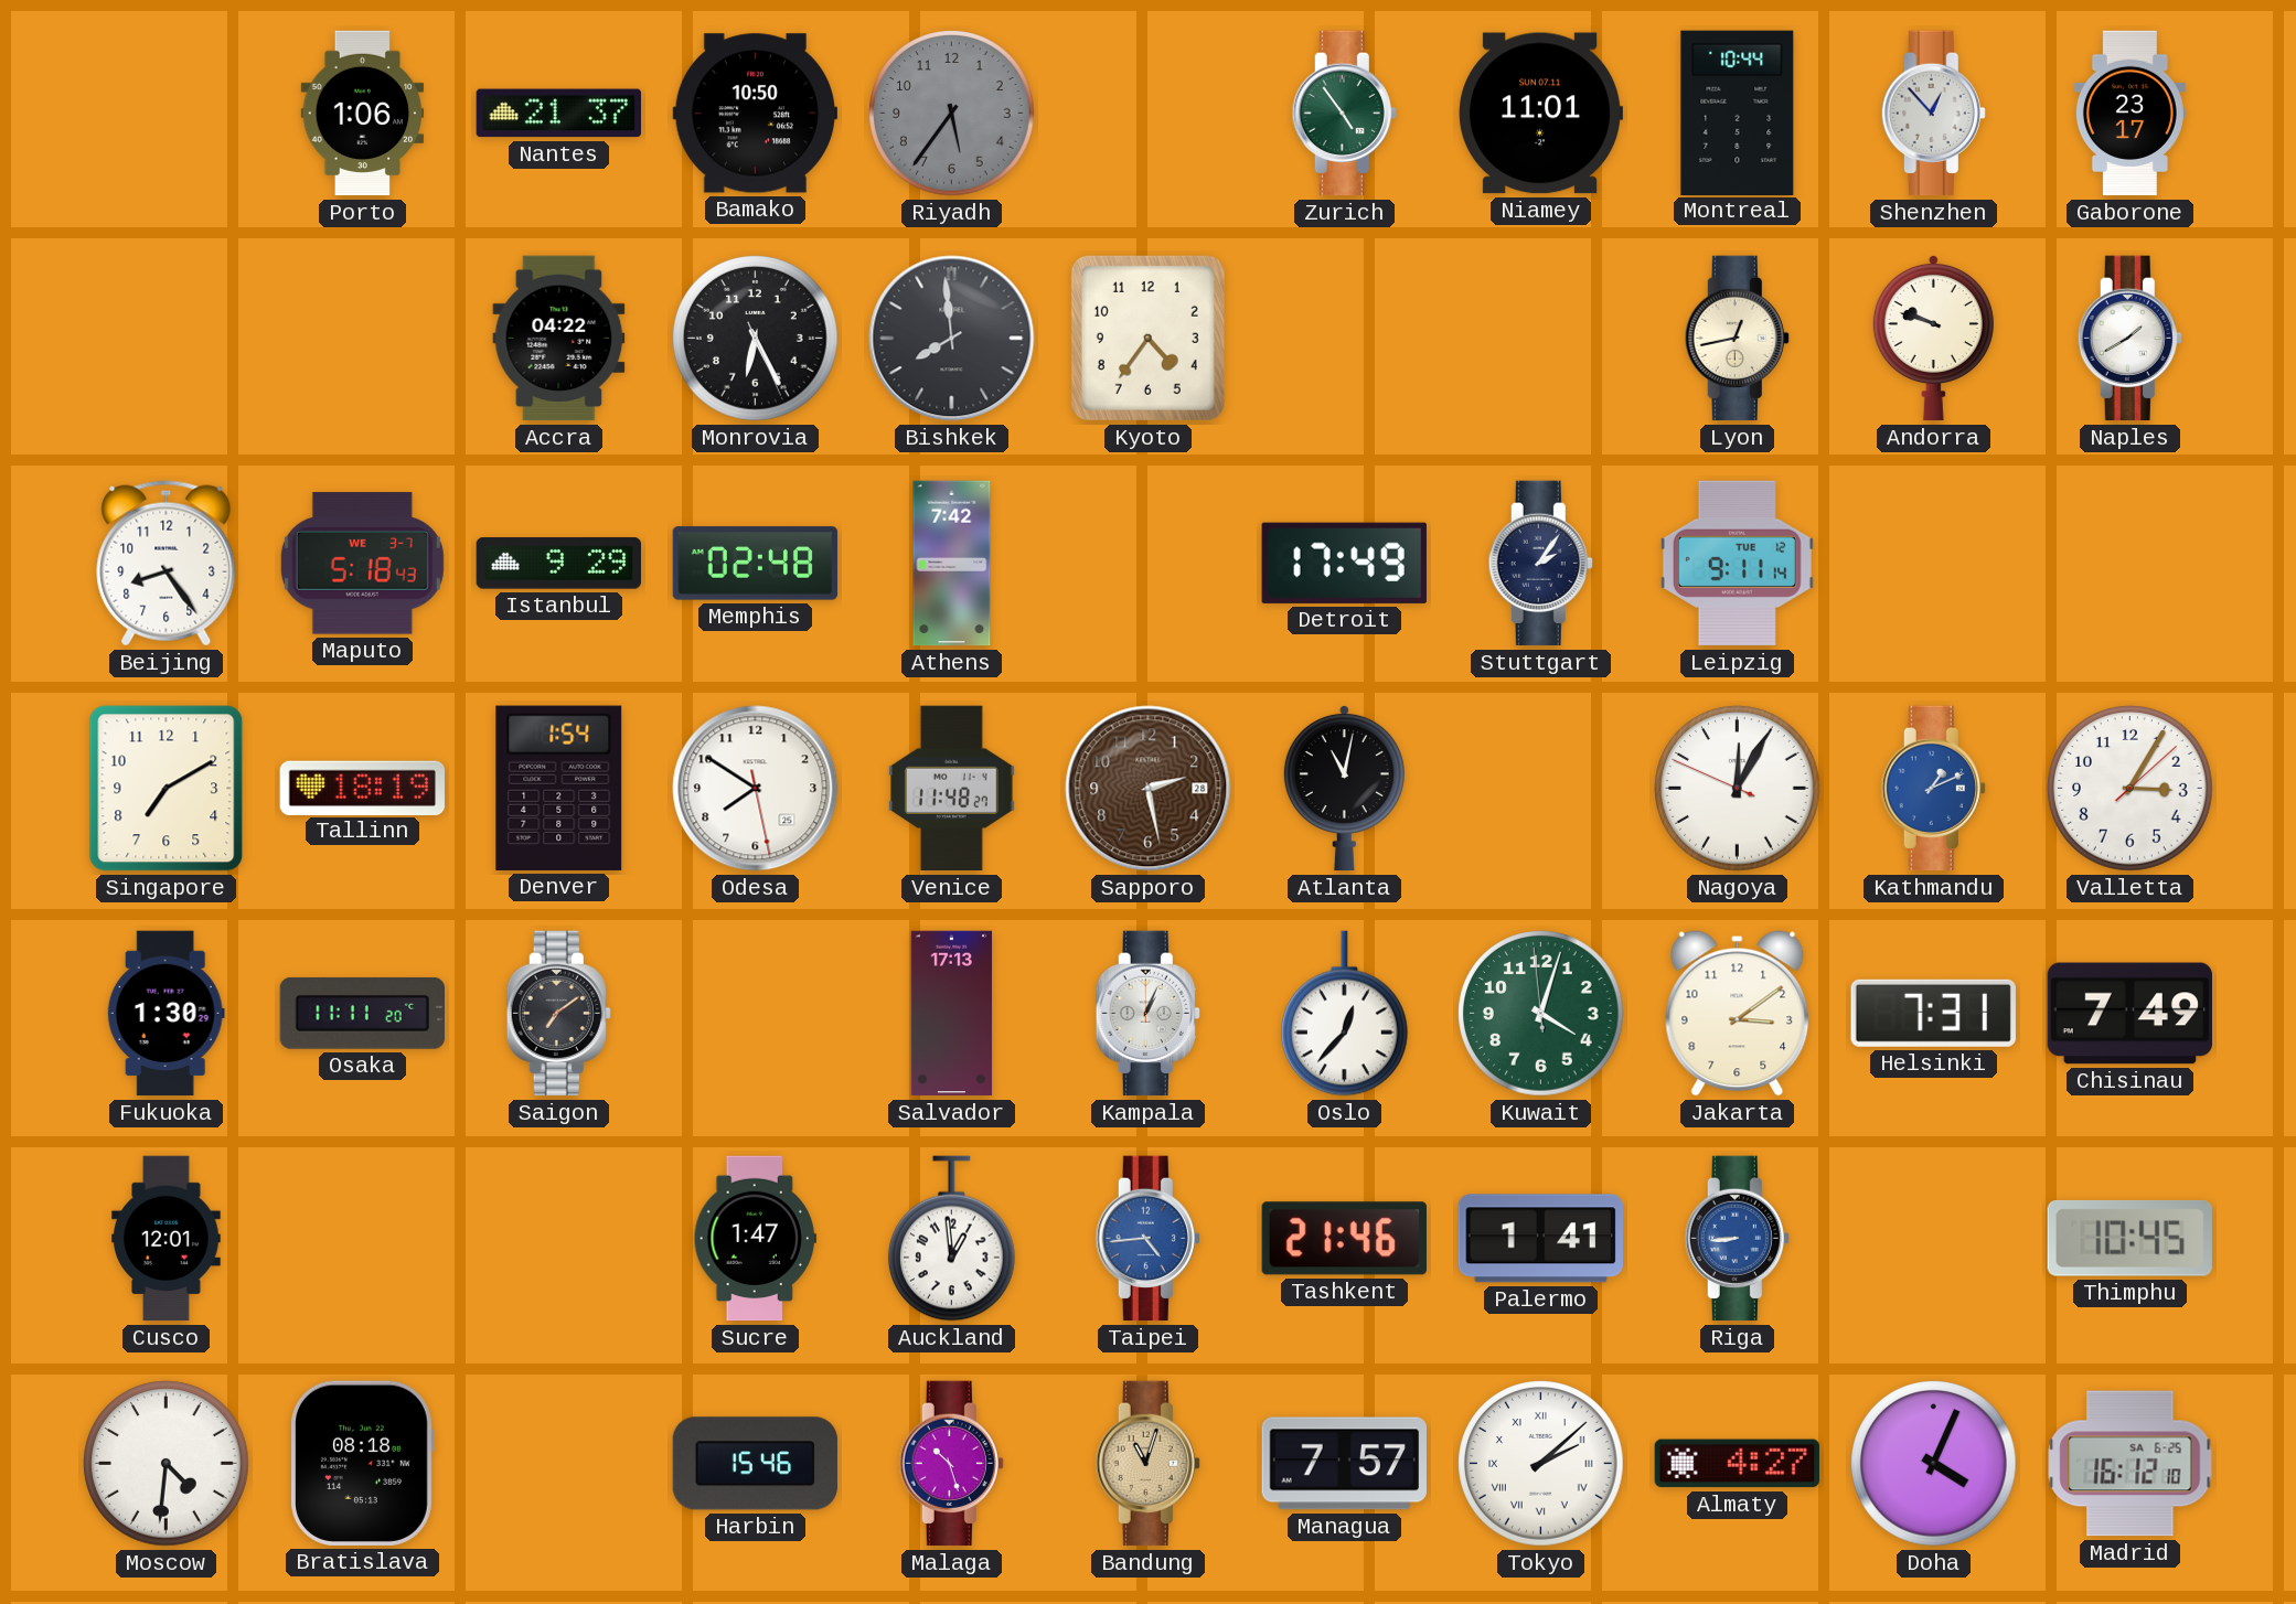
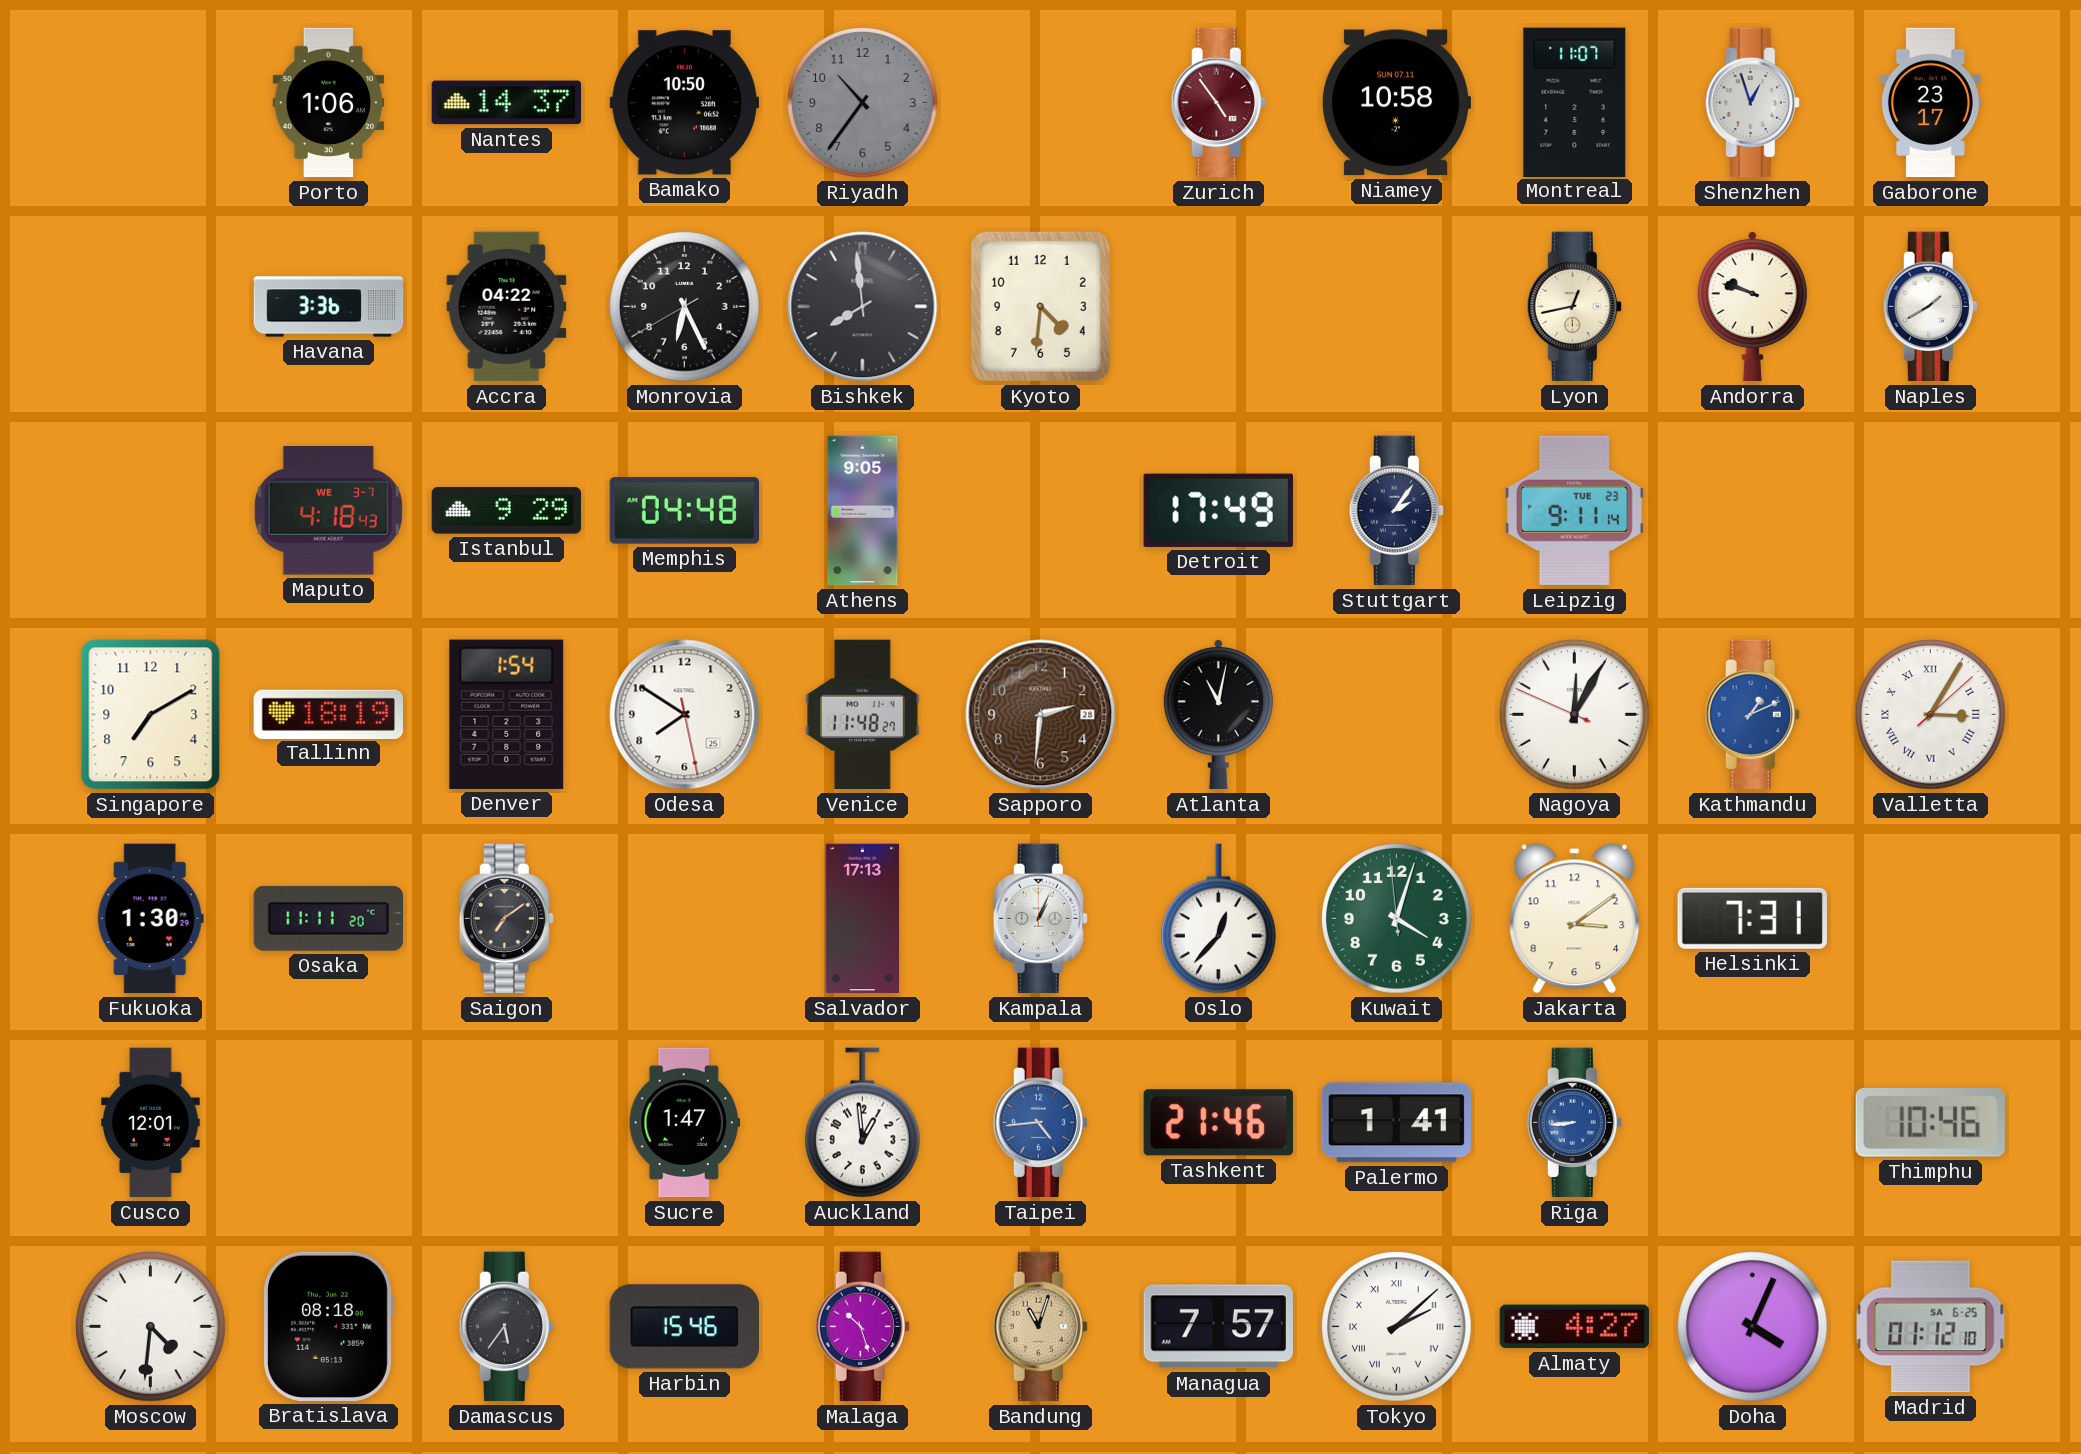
Nantes: 21:37 -> 14:37
Riyadh: 5:36 -> 10:36
Zurich dial: green -> burgundy
Niamey: 11:01 -> 10:58
Montreal: 10:44 -> 11:07
Shenzhen: 12:53 -> 12:57
Havana: none -> 3:36
Monrovia: 6:25:26 -> 6:25:40
Kyoto: 4:36 -> 4:31
Beijing: 8:24 -> none
Maputo: 5:18 -> 4:18
Memphis: 02:48 -> 04:48
Athens: 7:42 -> 9:05
Leipzig date: TUE 12 -> TUE 23
Sapporo: 2:28 -> 2:31
Valletta numerals: Arabic -> Roman
Chisinau: 7:49 -> none
Thimphu: 10:45 -> 10:46
Damascus: none -> 5:36
Madrid: 16:12 -> 01:12
